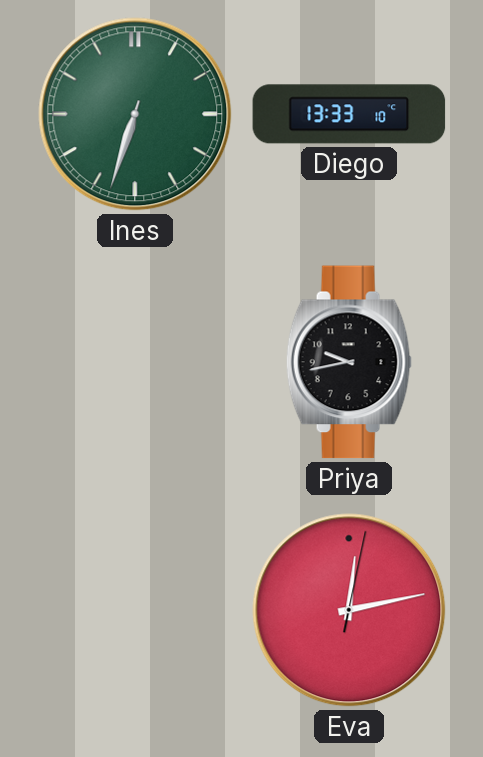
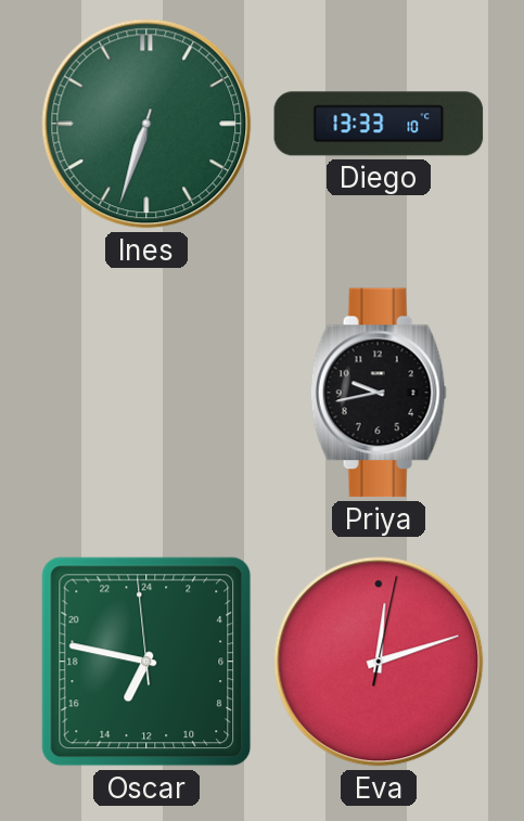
Oscar: none -> 13:46
Eva: 12:13 -> 12:12
